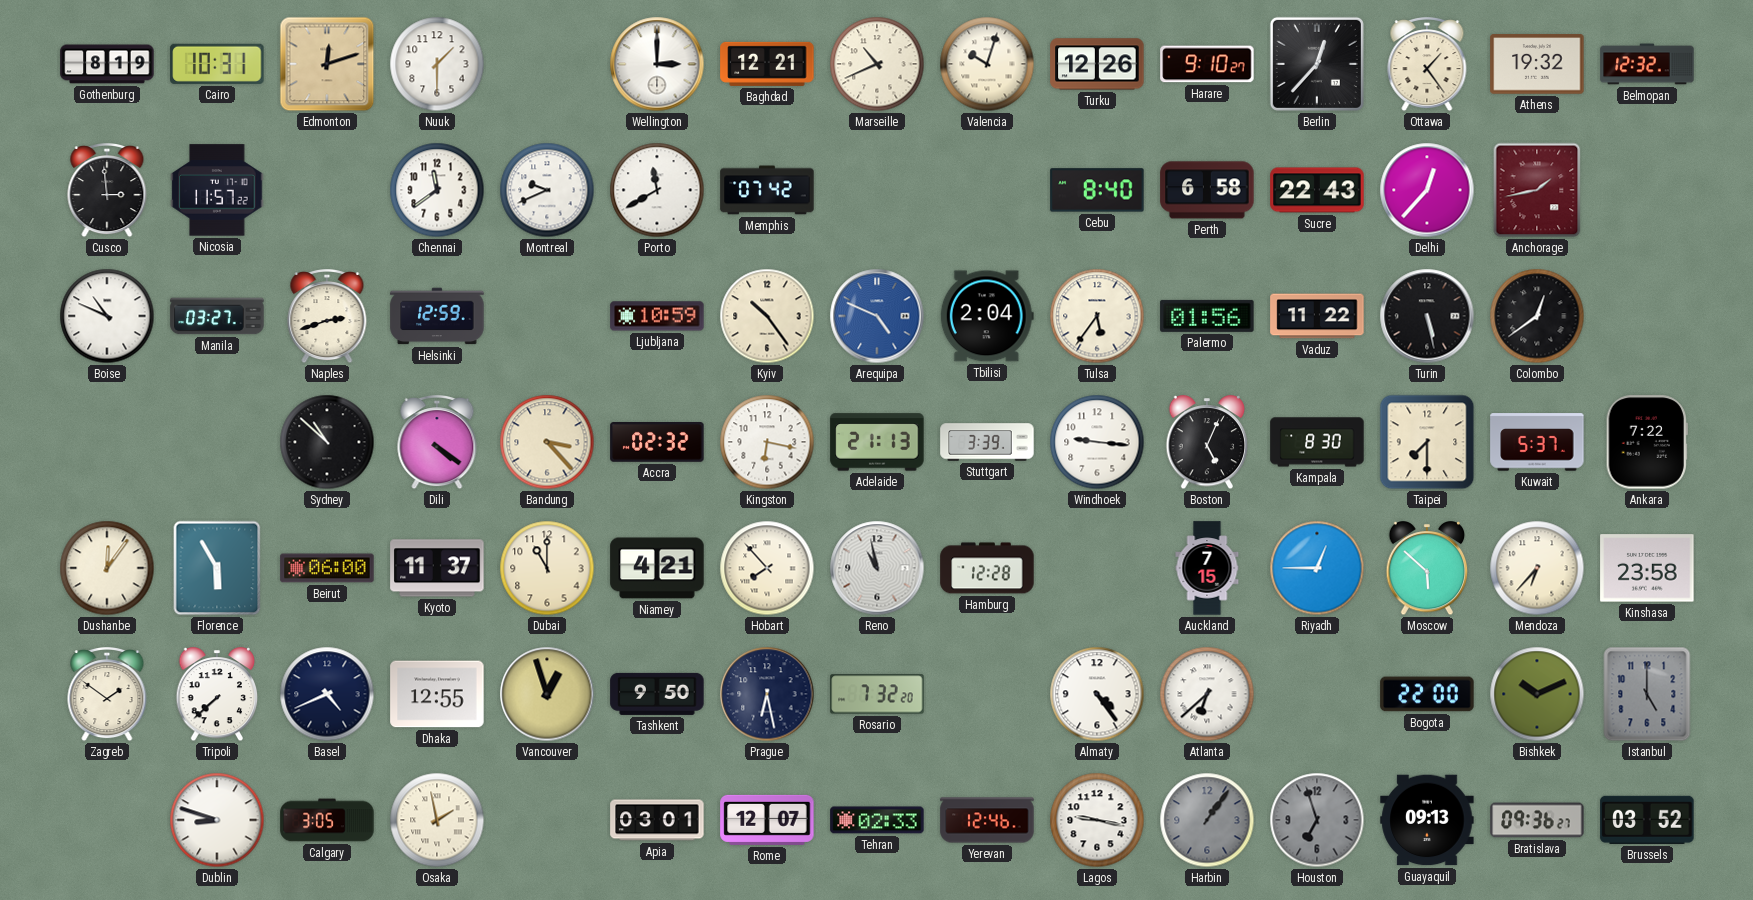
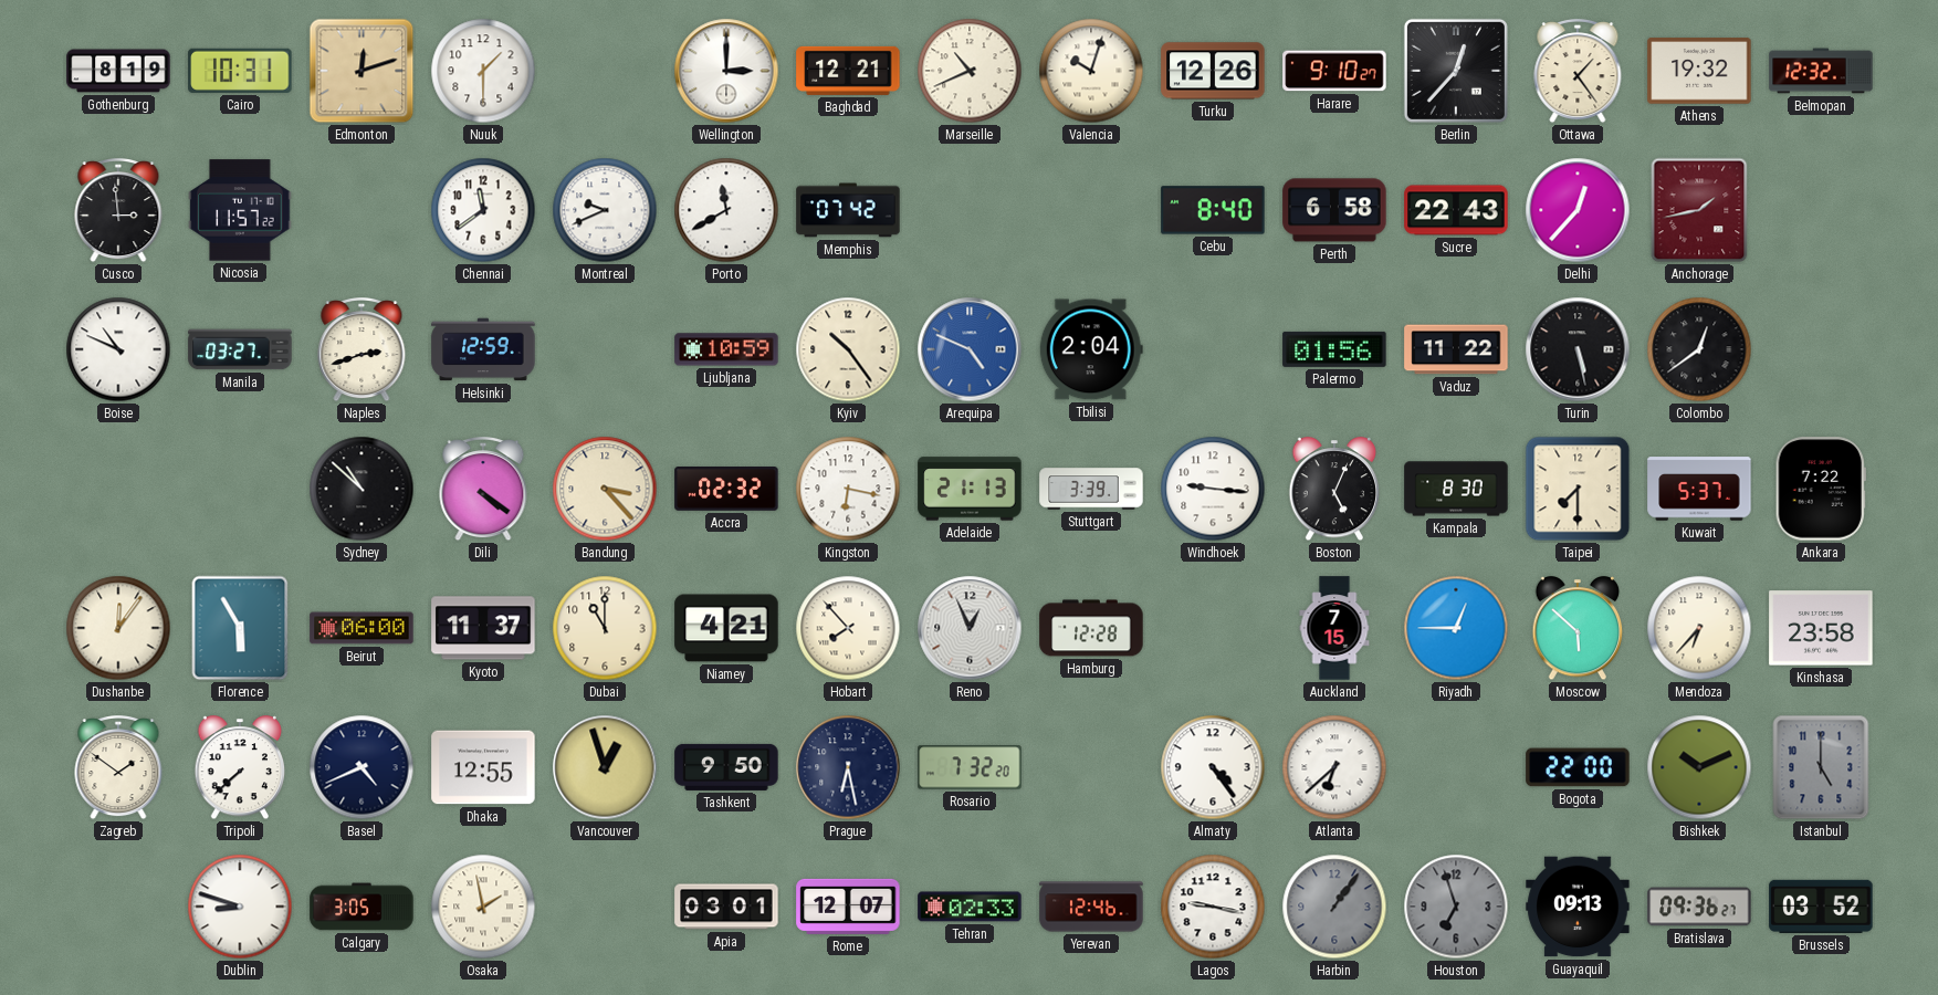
Tulsa: 5:36 -> none
Reno: 10:58 -> 12:56
